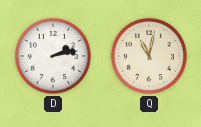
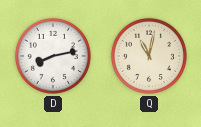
D: 2:13 -> 8:13
